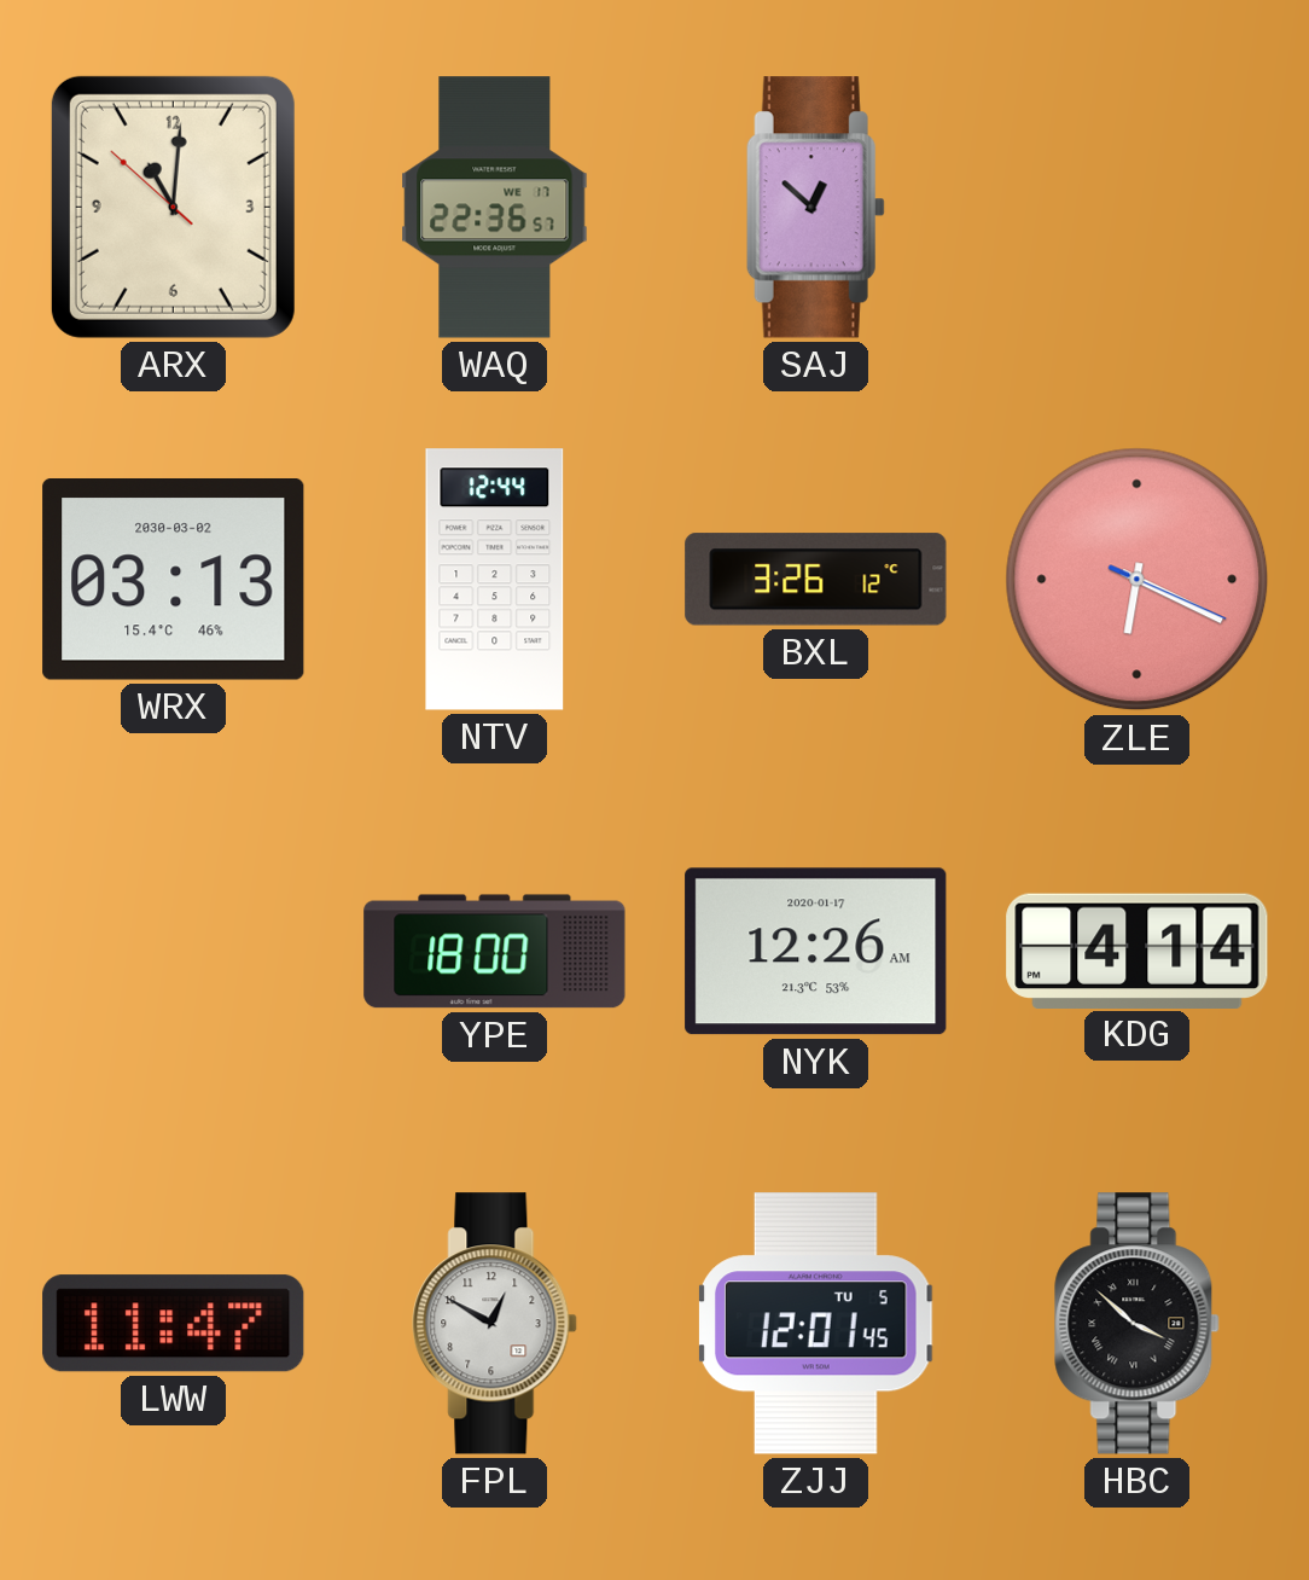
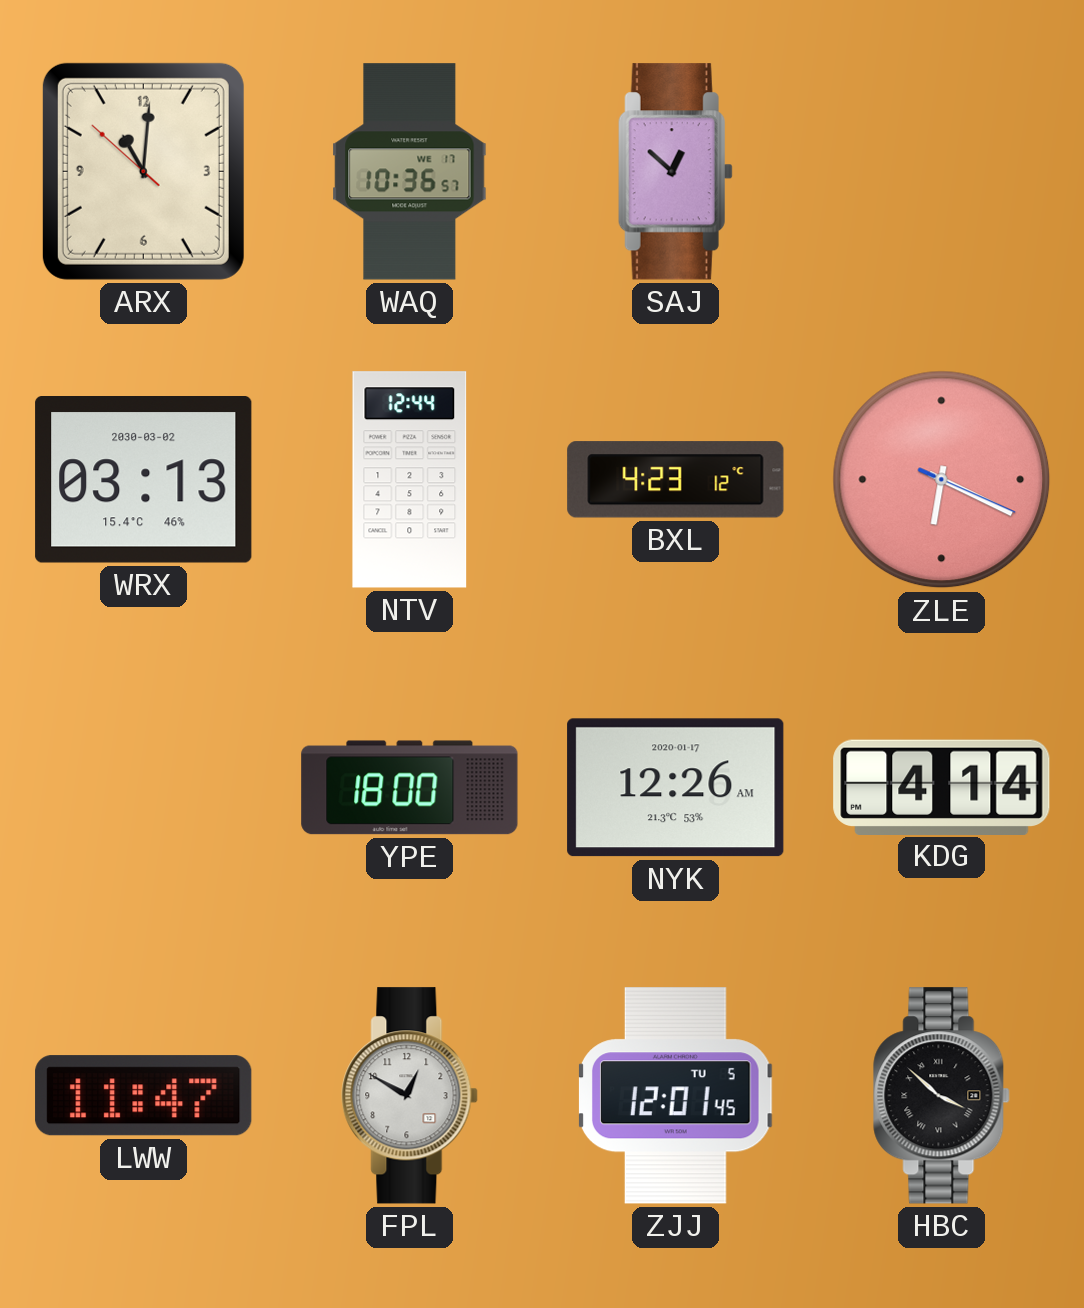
WAQ: 22:36 -> 10:36
BXL: 3:26 -> 4:23
